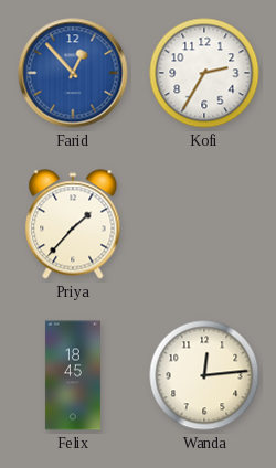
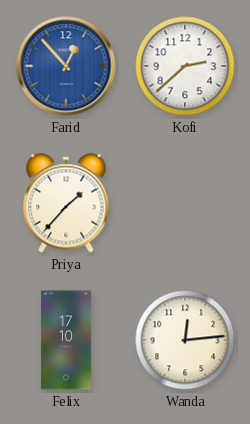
Kofi: 2:35 -> 2:38
Felix: 18:45 -> 17:10
